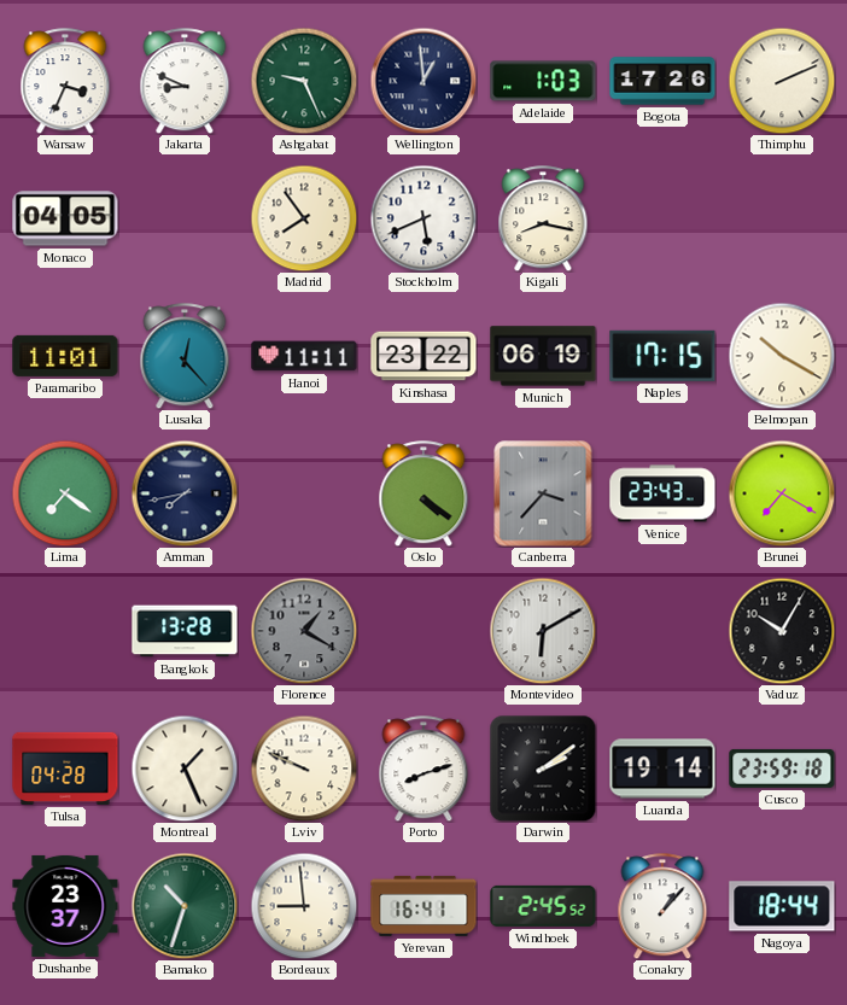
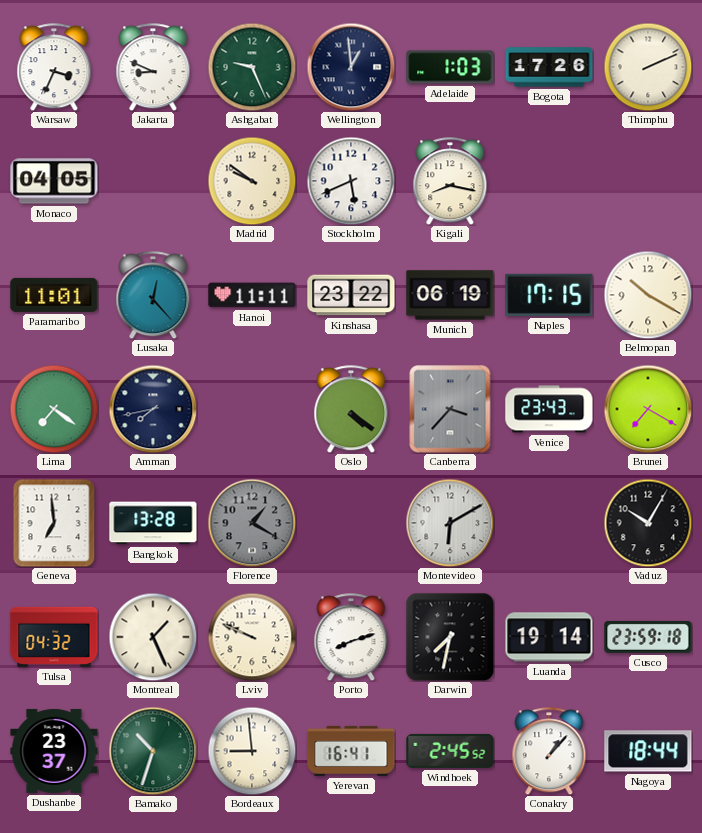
Madrid: 7:54 -> 9:51
Geneva: none -> 6:59
Tulsa: 04:28 -> 04:32
Darwin: 2:09 -> 7:32
